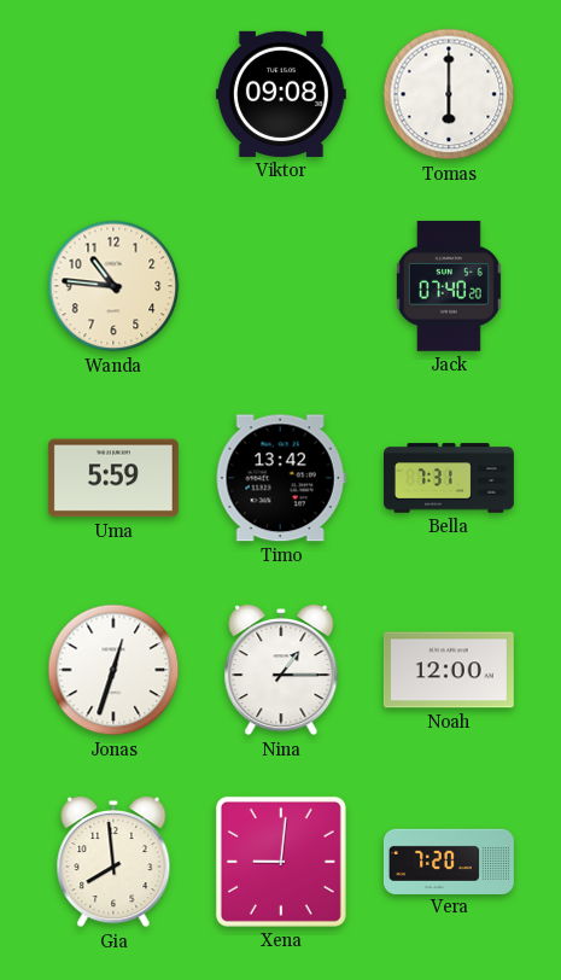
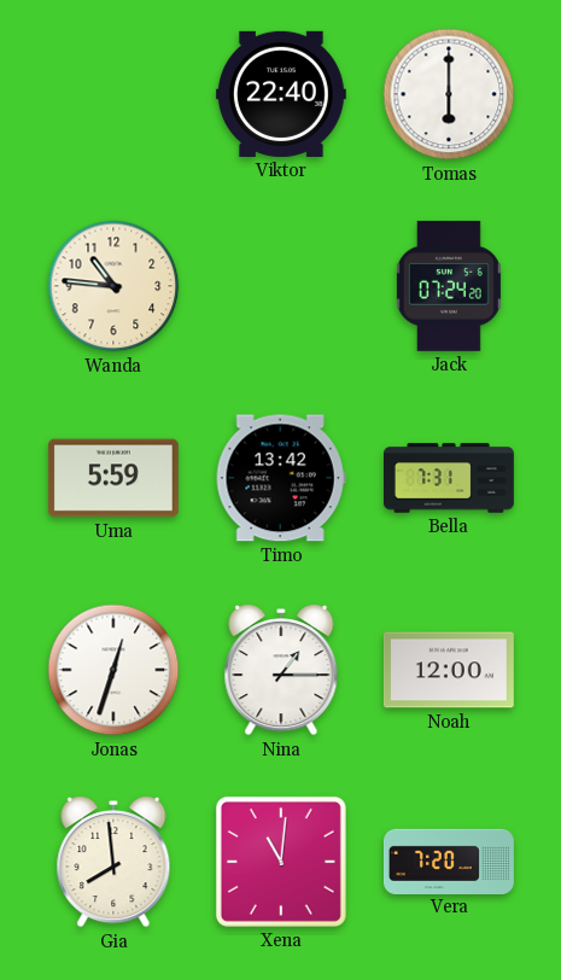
Viktor: 09:08 -> 22:40
Jack: 07:40 -> 07:24
Xena: 9:01 -> 11:01
